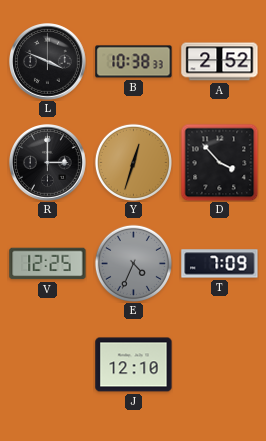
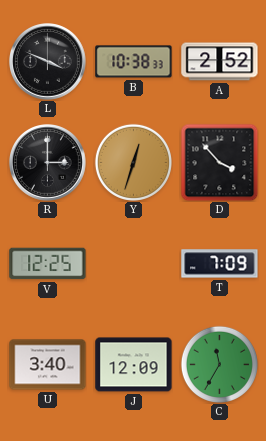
E: 4:34 -> none
U: none -> 3:40
J: 12:10 -> 12:09
C: none -> 11:35
